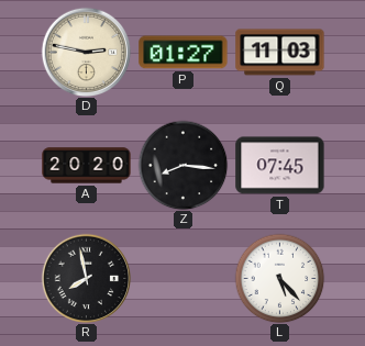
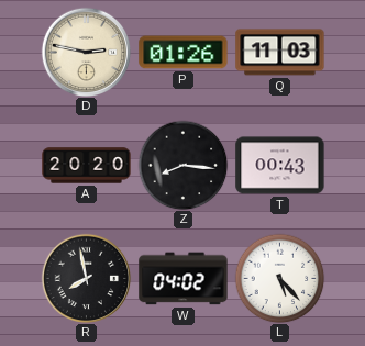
P: 01:27 -> 01:26
T: 07:45 -> 00:43
W: none -> 04:02
